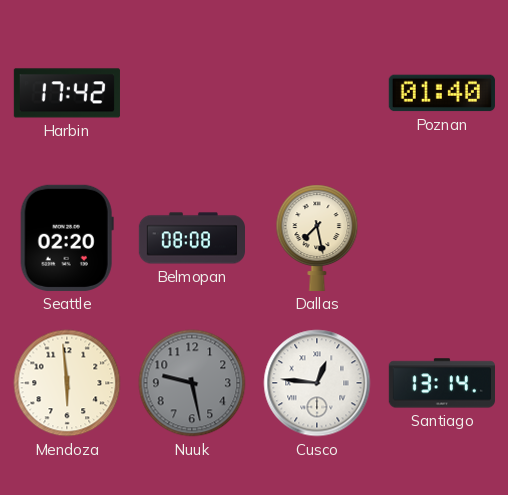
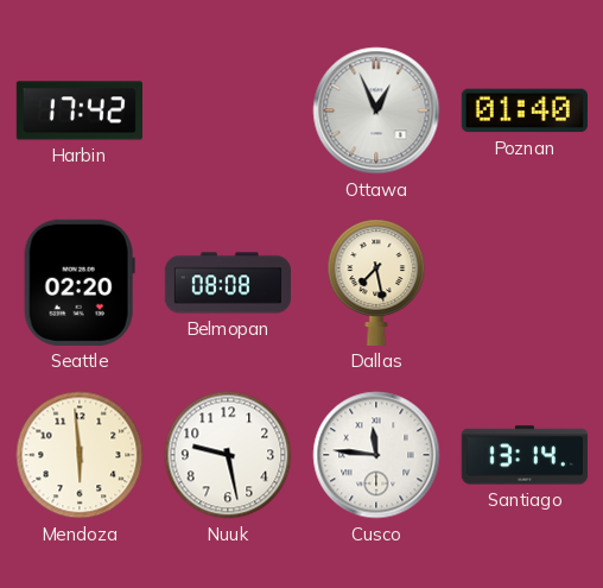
Ottawa: none -> 12:56
Nuuk dial: grey -> white
Cusco: 12:46 -> 11:46
